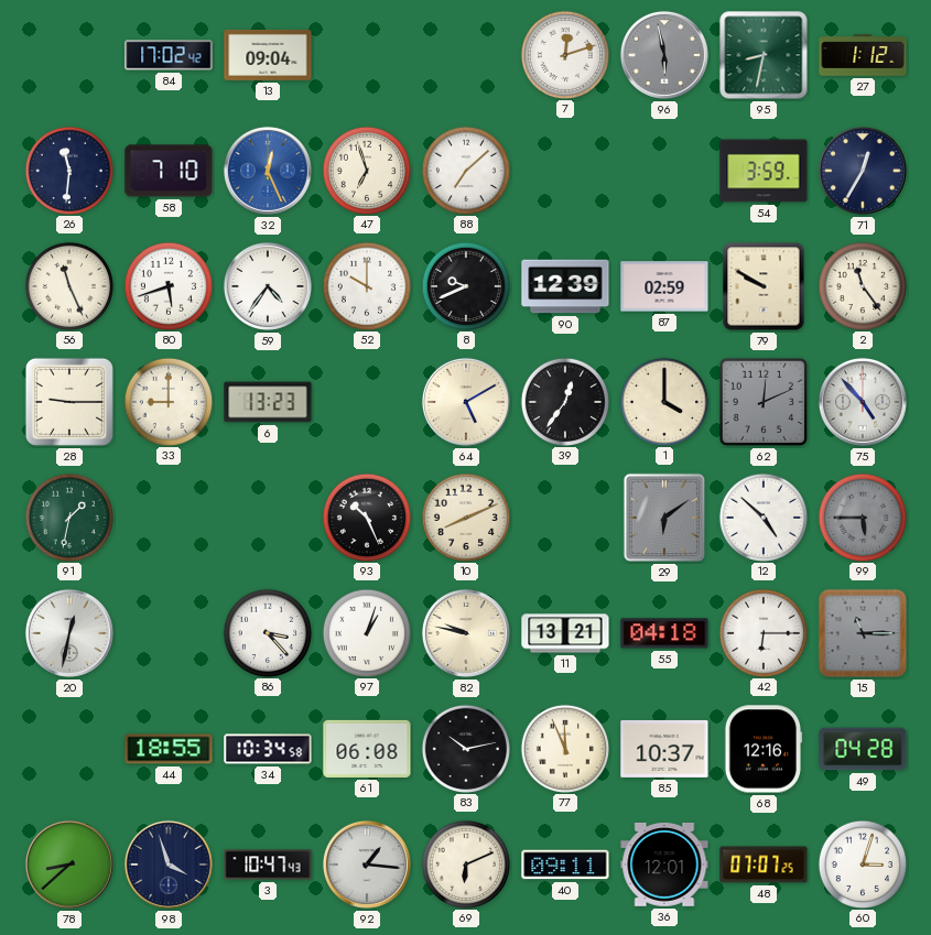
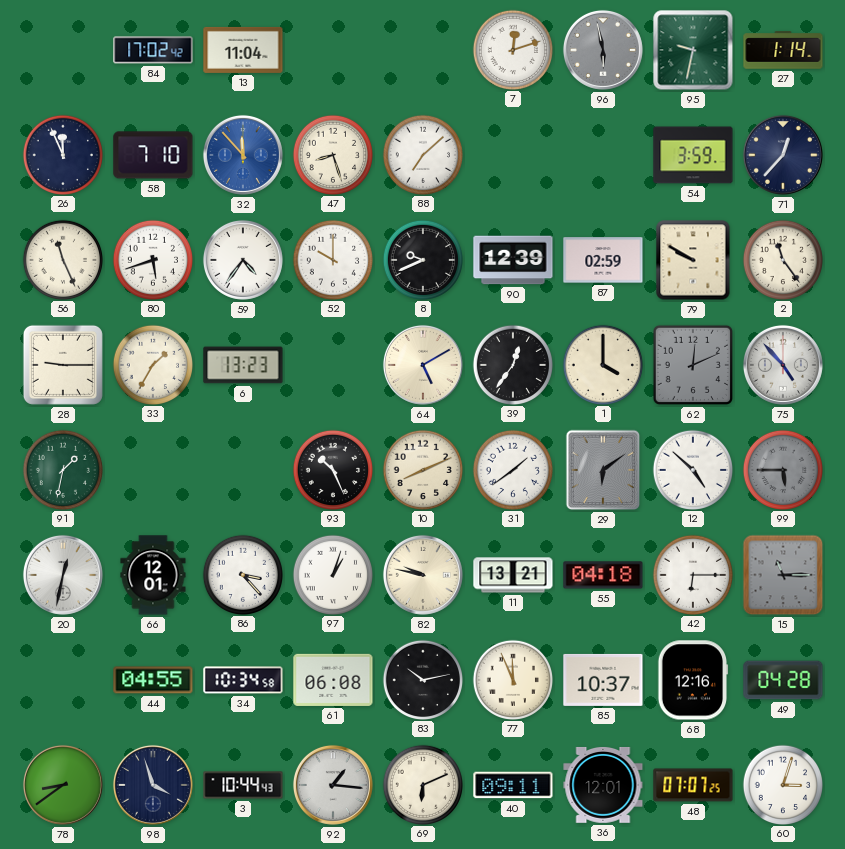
13: 09:04 -> 11:04
95: 8:32 -> 9:32
27: 1:12 -> 1:14
26: 11:31 -> 11:56
32: 12:26 -> 11:53
47: 6:57 -> 8:27
71: 12:35 -> 12:37
33: 9:00 -> 1:35
31: none -> 1:39
66: none -> 12:01
44: 18:55 -> 04:55
78: 8:38 -> 8:39
3: 10:47 -> 10:44
